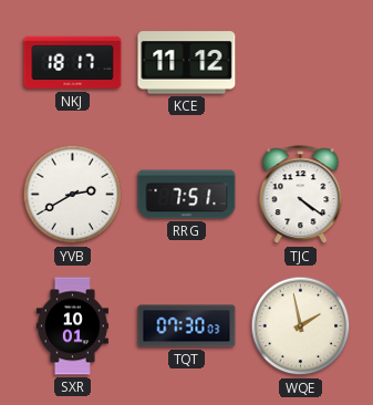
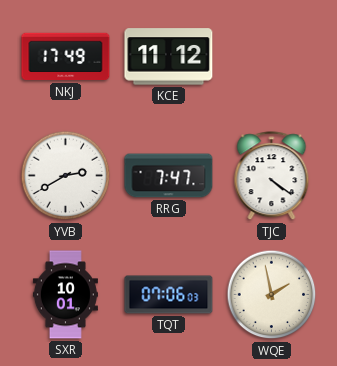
NKJ: 18:17 -> 17:49
RRG: 7:51 -> 7:47
TQT: 07:30 -> 07:06
